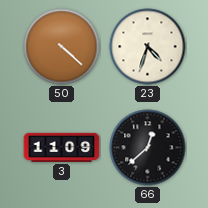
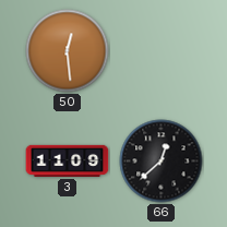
50: 4:22 -> 12:29
23: 4:33 -> none
